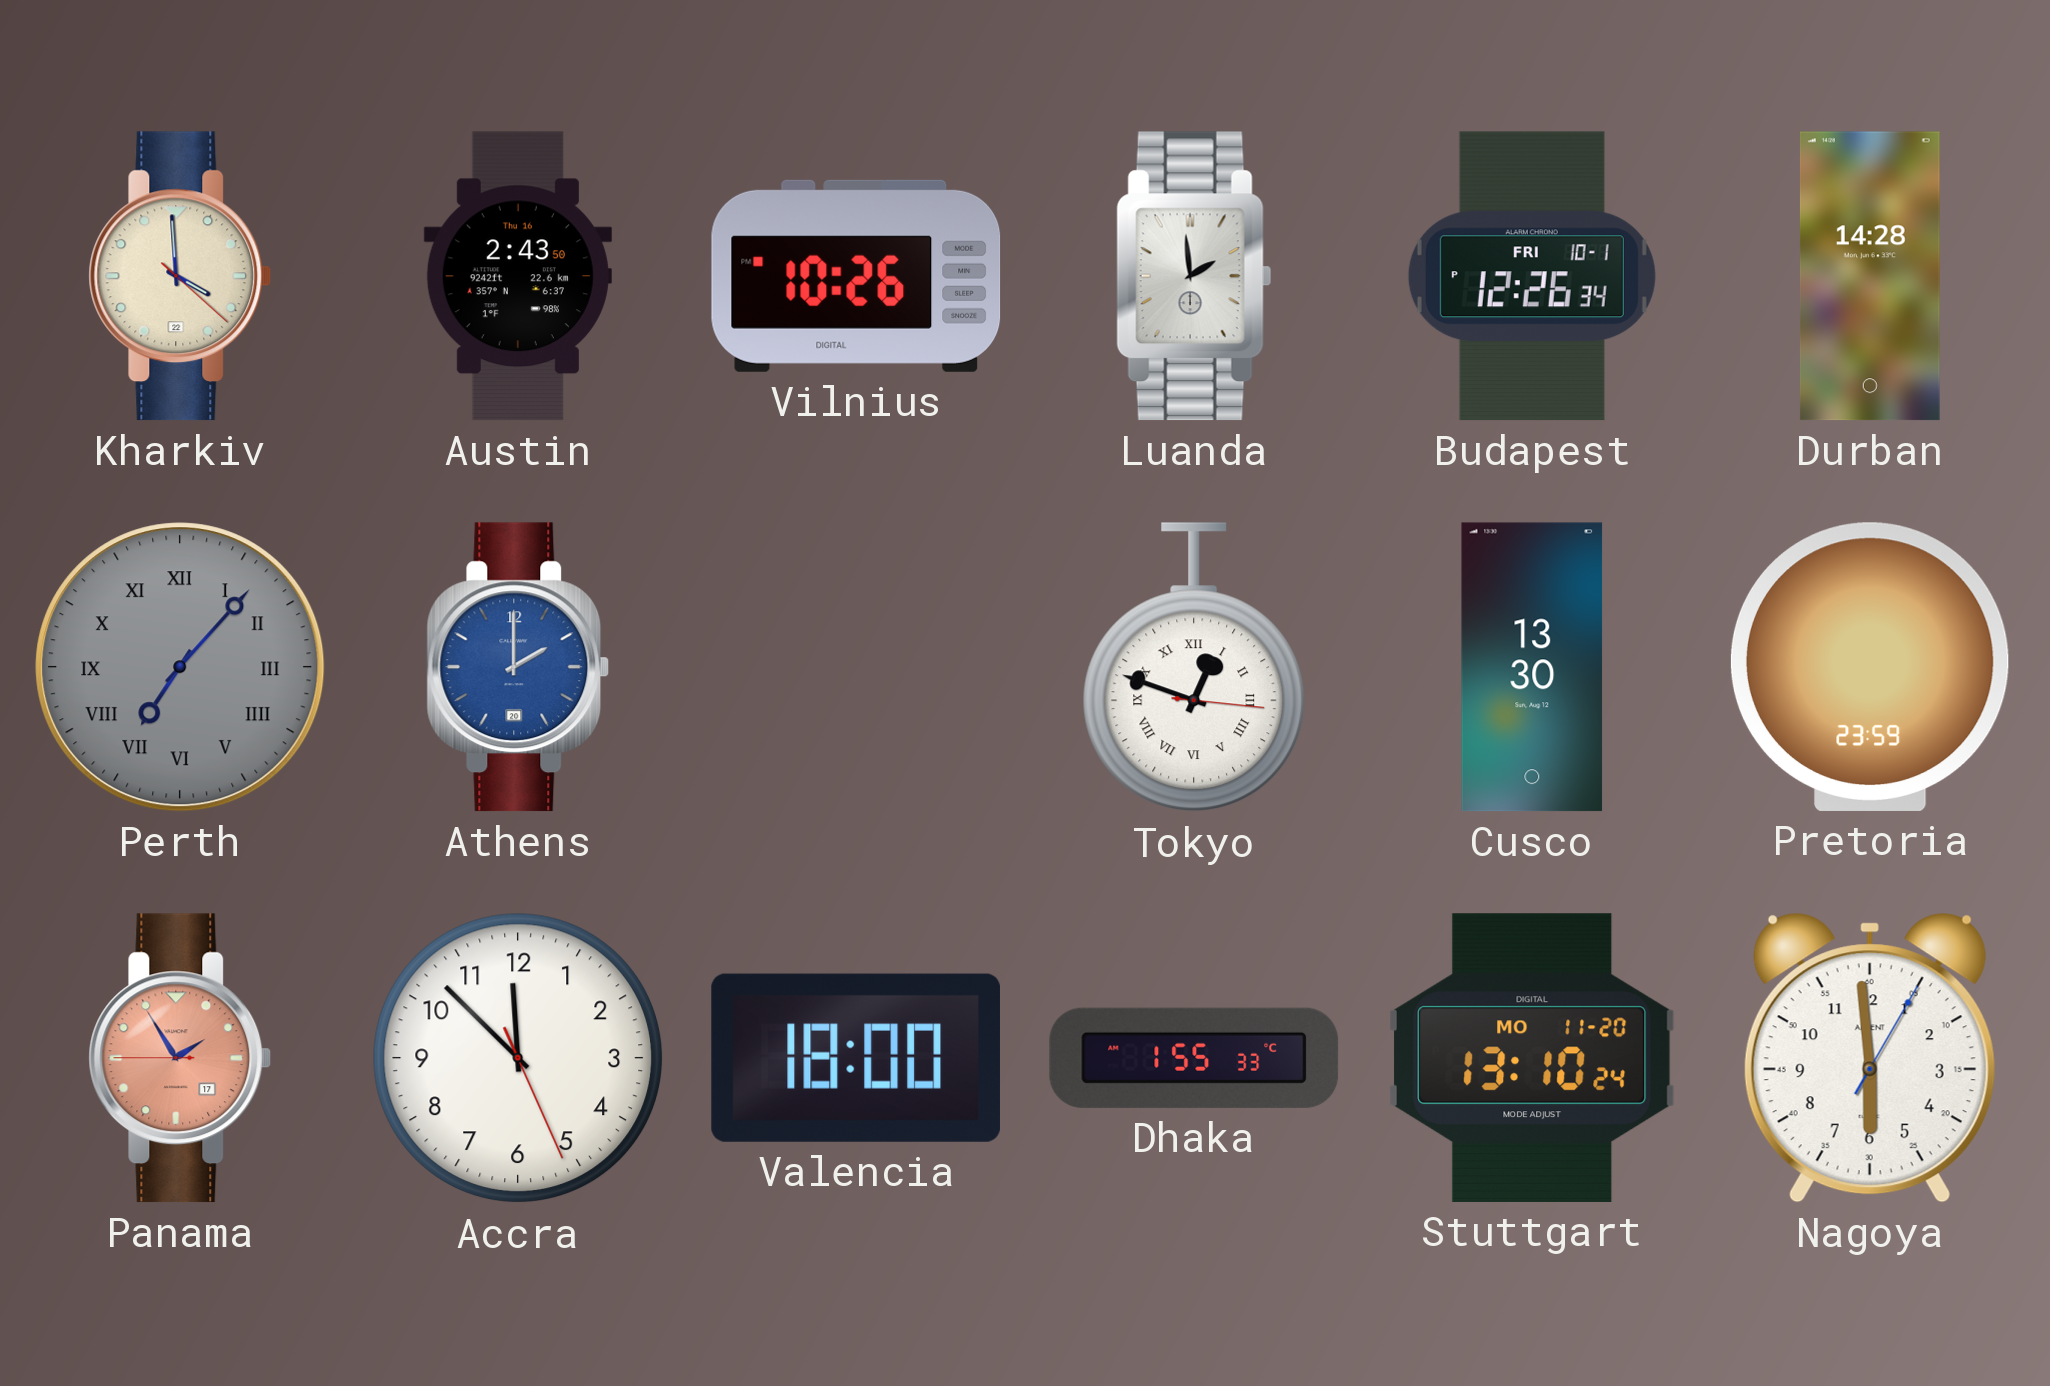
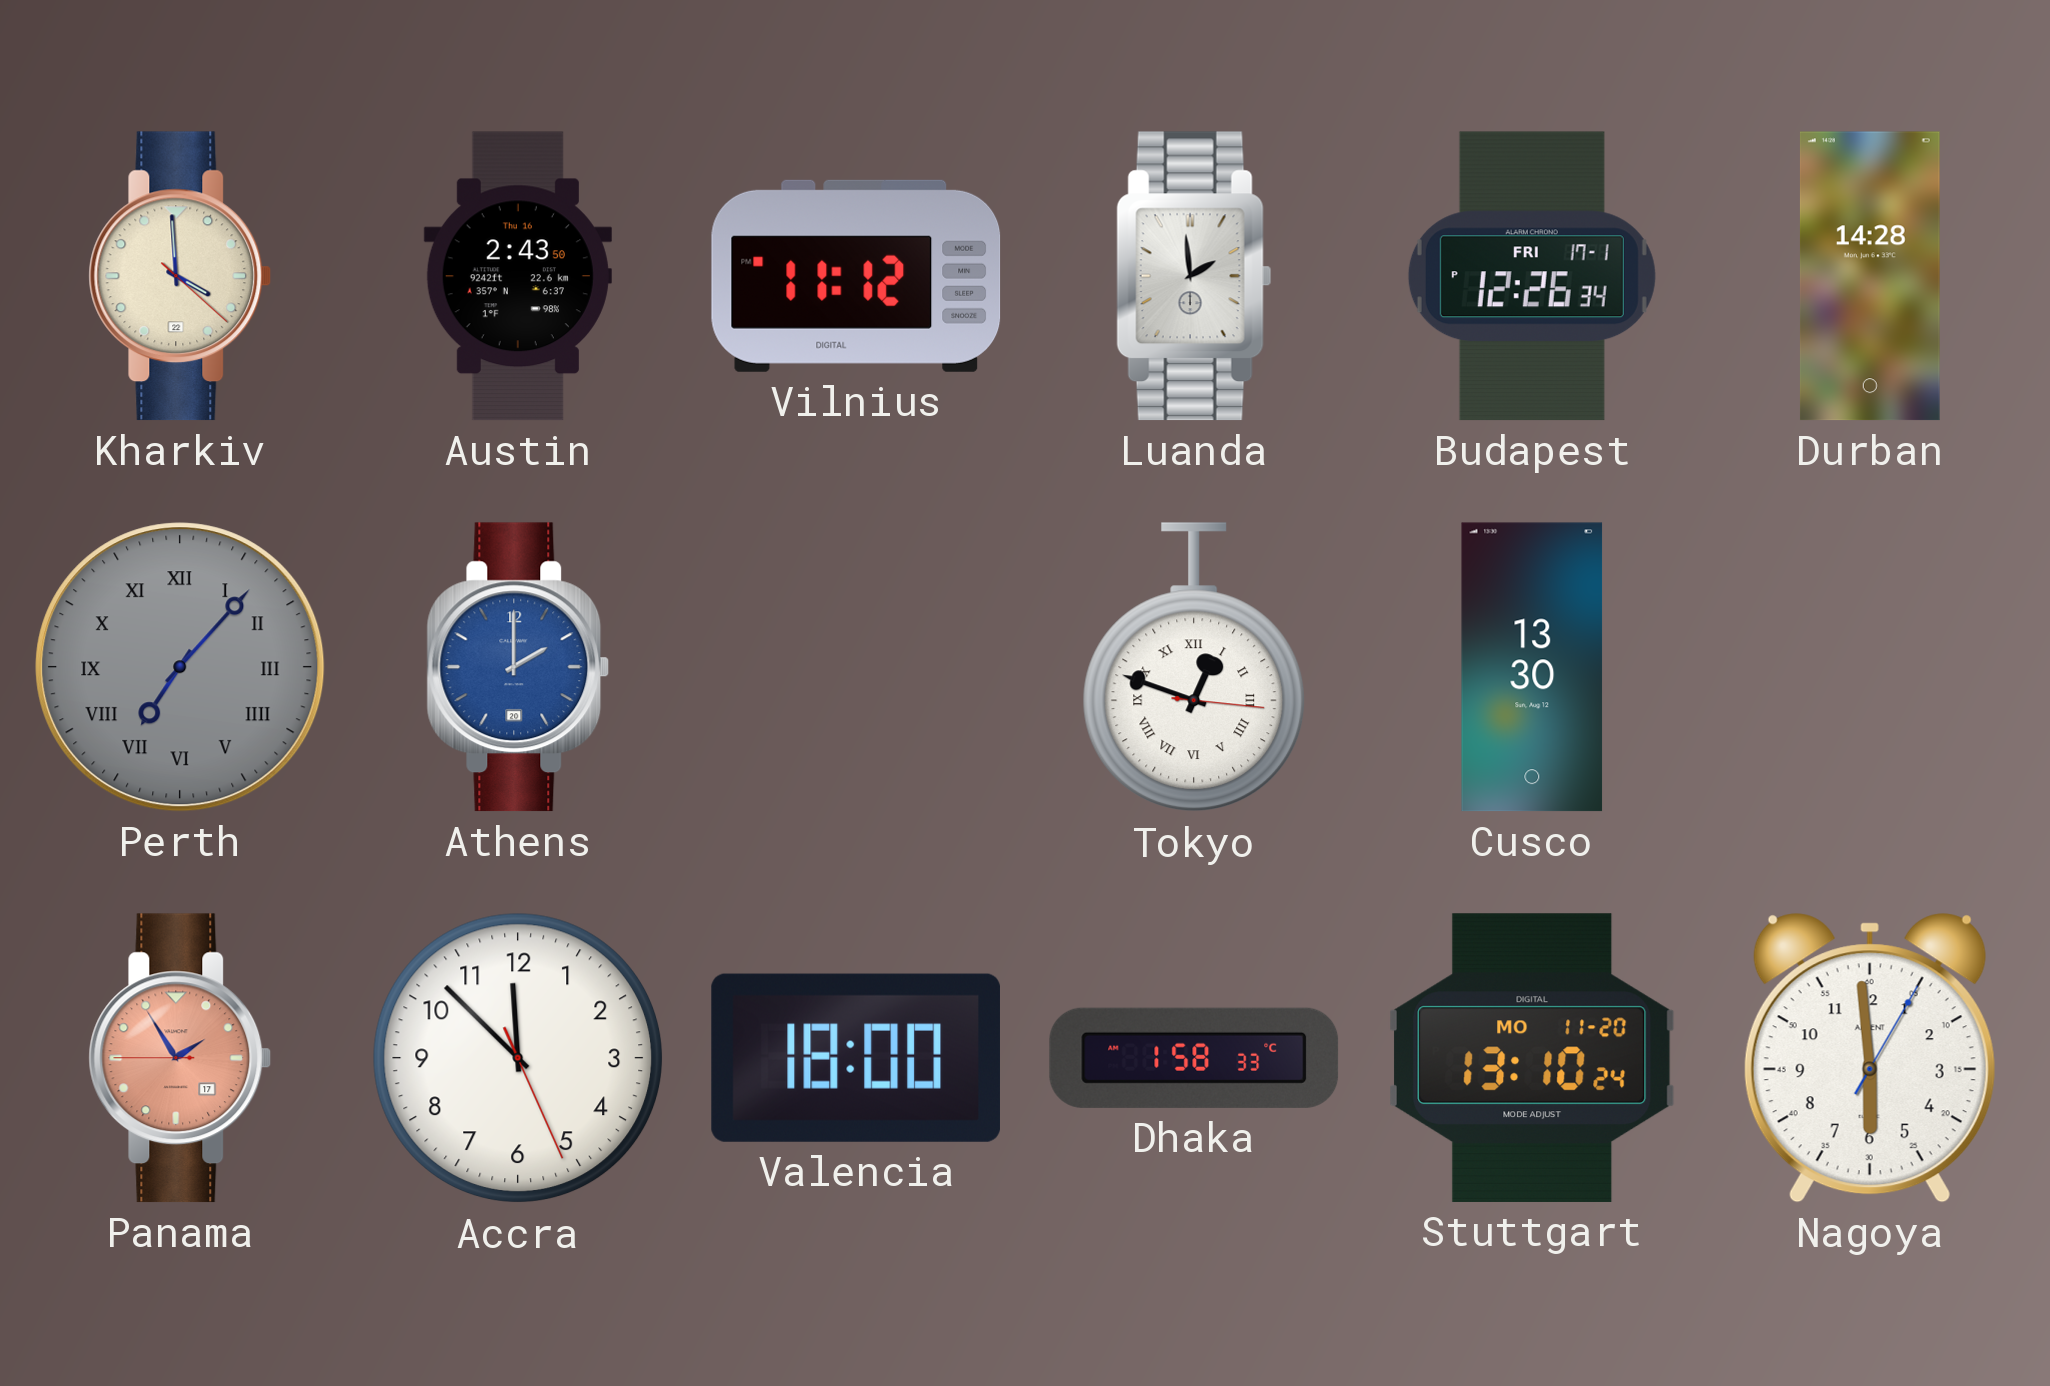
Vilnius: 10:26 -> 11:12
Budapest date: FRI 10-1 -> FRI 17-1
Pretoria: 23:59 -> none
Dhaka: 1:55 -> 1:58
